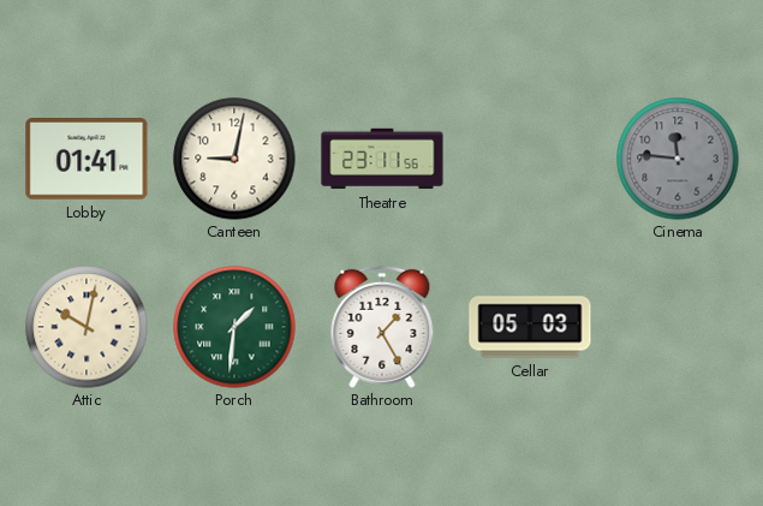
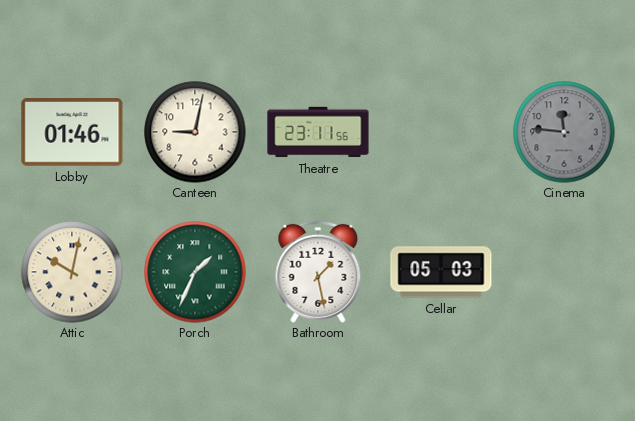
Lobby: 01:41 -> 01:46
Porch: 1:31 -> 1:34
Bathroom: 1:25 -> 1:28
